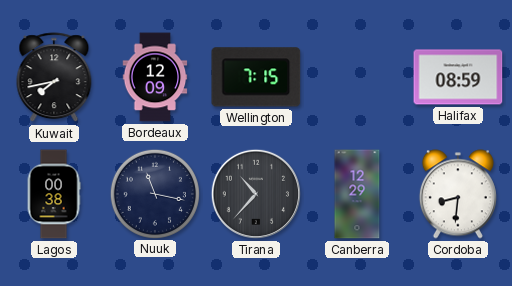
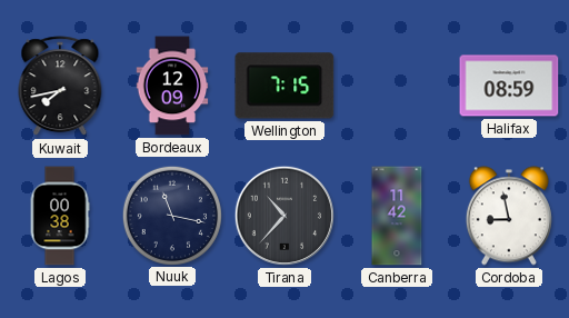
Canberra: 12:29 -> 11:42
Cordoba: 8:31 -> 8:58
